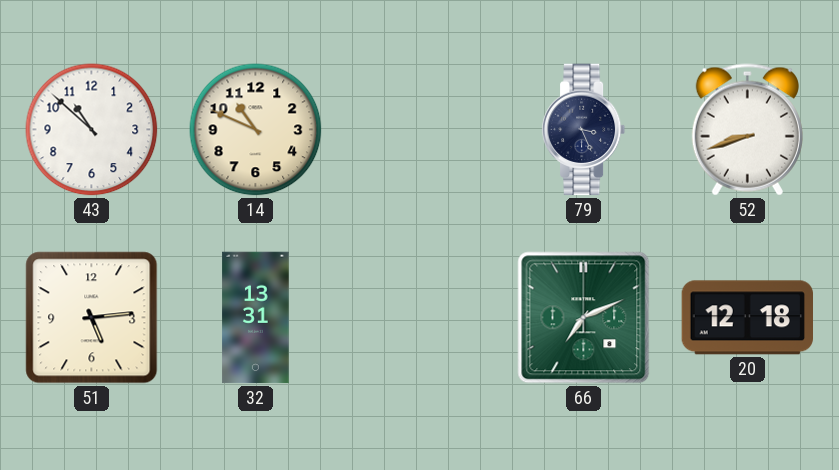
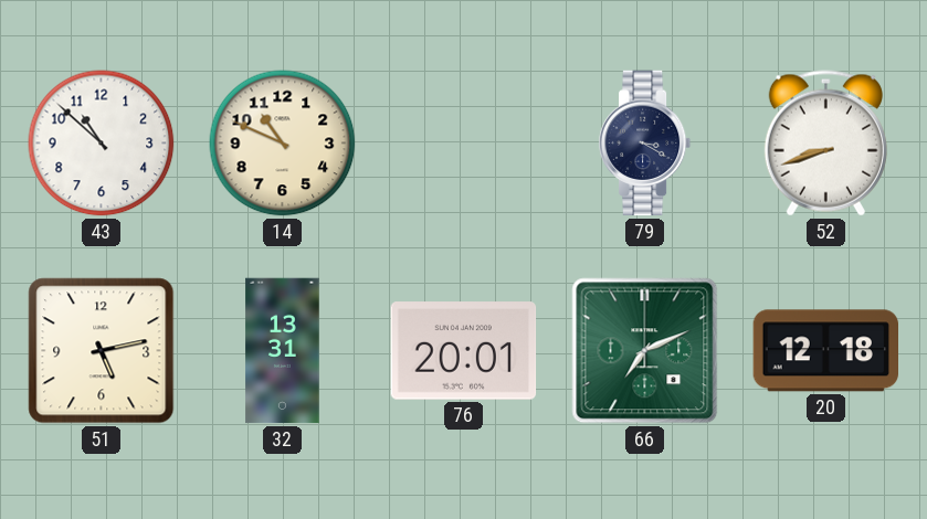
79: 3:26 -> 3:20
51: 5:14 -> 5:13
76: none -> 20:01
